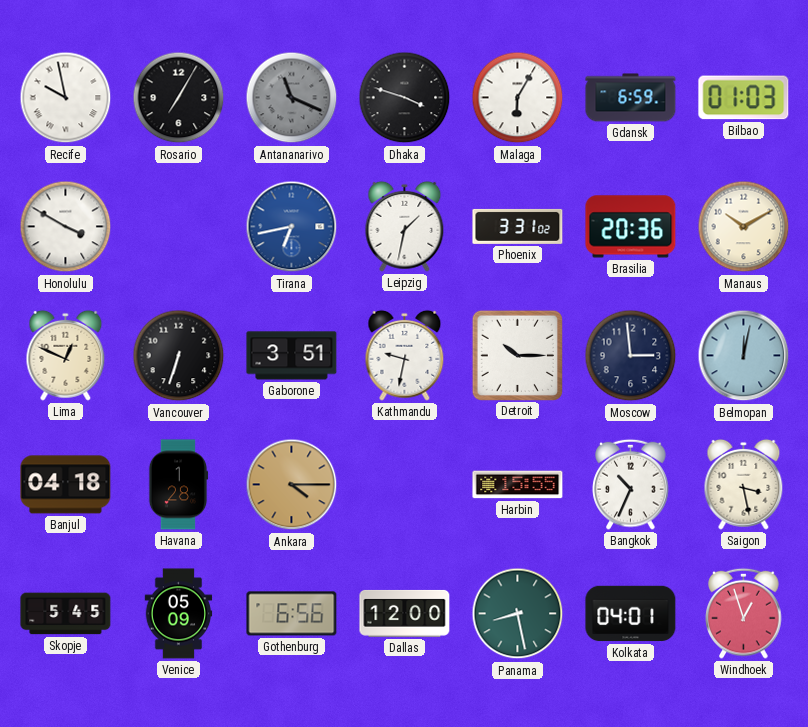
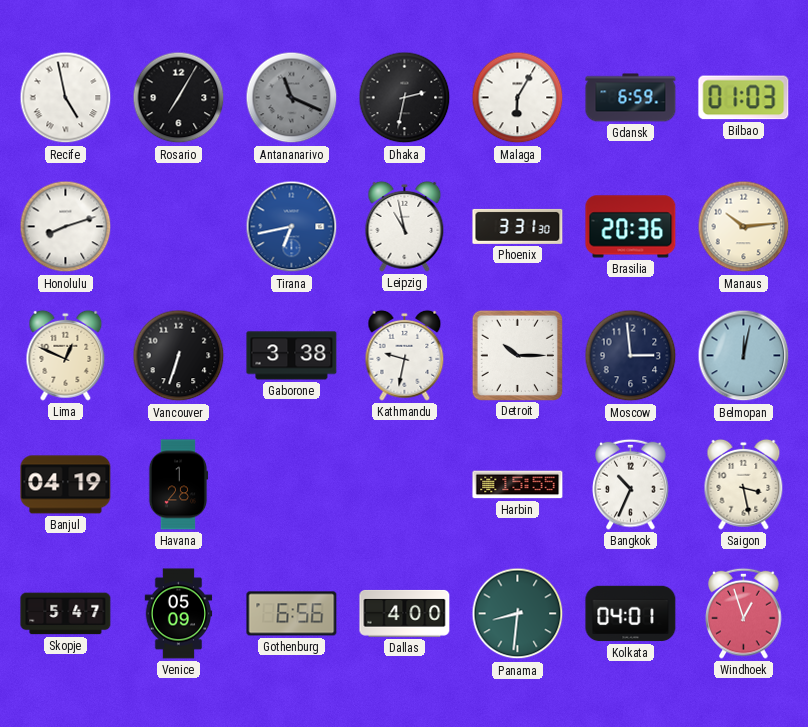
Recife: 9:58 -> 4:58
Dhaka: 3:48 -> 2:32
Honolulu: 3:50 -> 8:12
Leipzig: 1:32 -> 10:58
Phoenix: 3:31:02 -> 3:31:30
Manaus: 10:10 -> 10:14
Gaborone: 3:51 -> 3:38
Banjul: 04:18 -> 04:19
Ankara: 4:15 -> none
Skopje: 5:45 -> 5:47
Dallas: 12:00 -> 4:00
Panama: 8:28 -> 8:31
